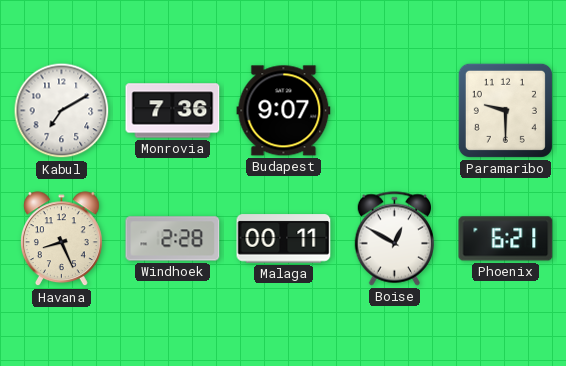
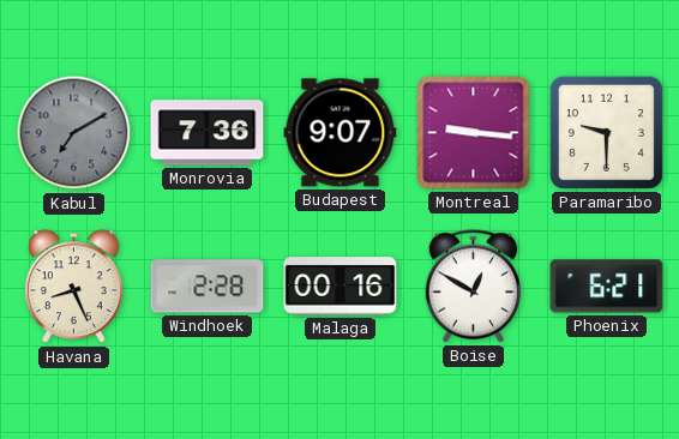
Kabul dial: white -> grey
Montreal: none -> 9:16
Malaga: 00:11 -> 00:16
